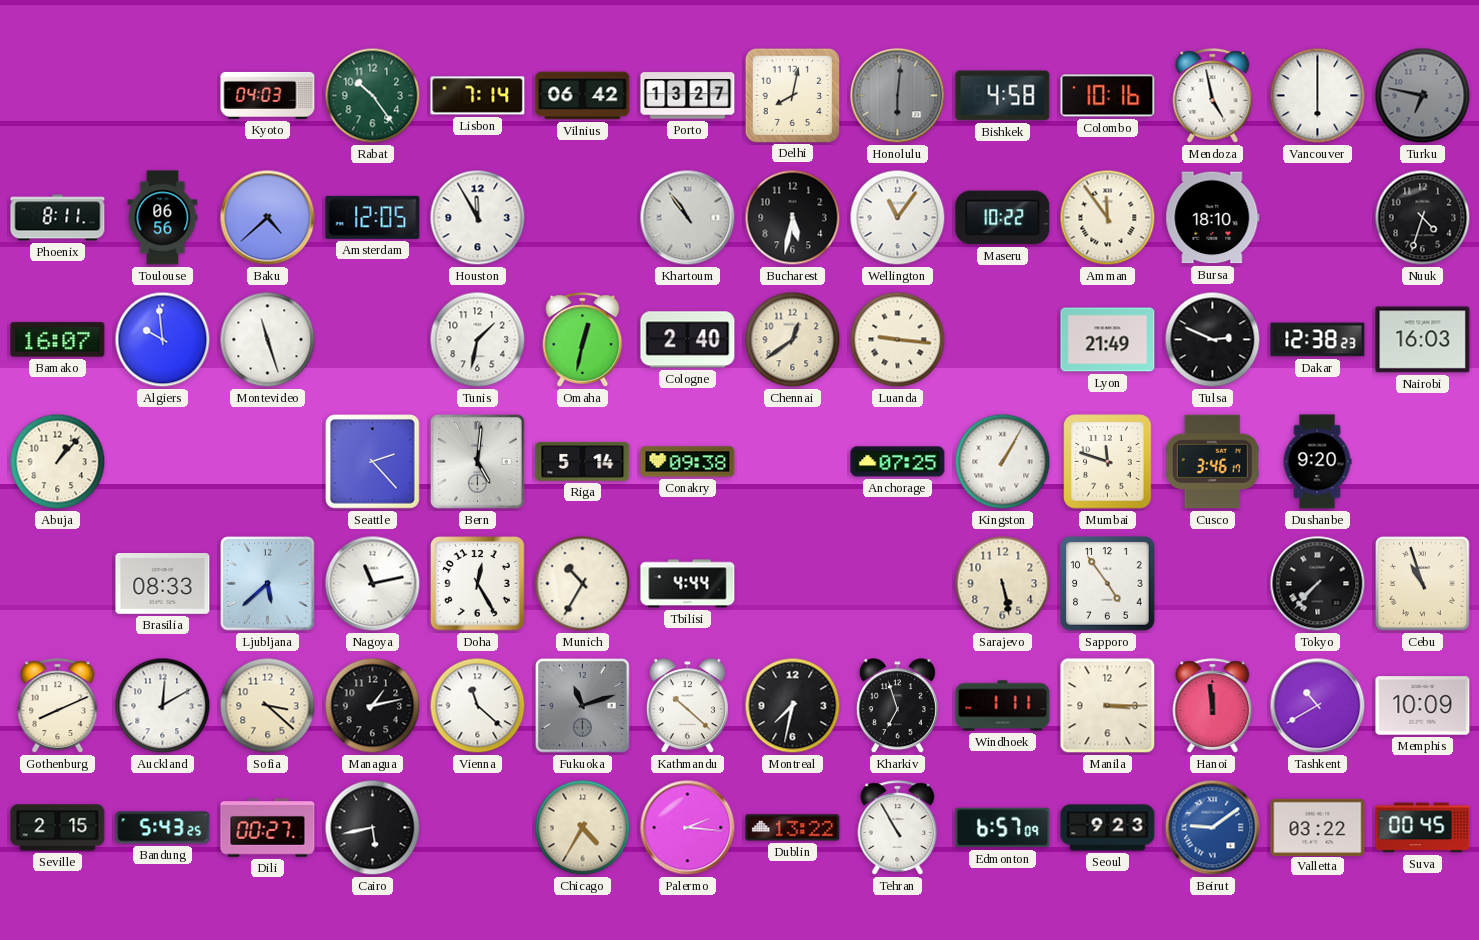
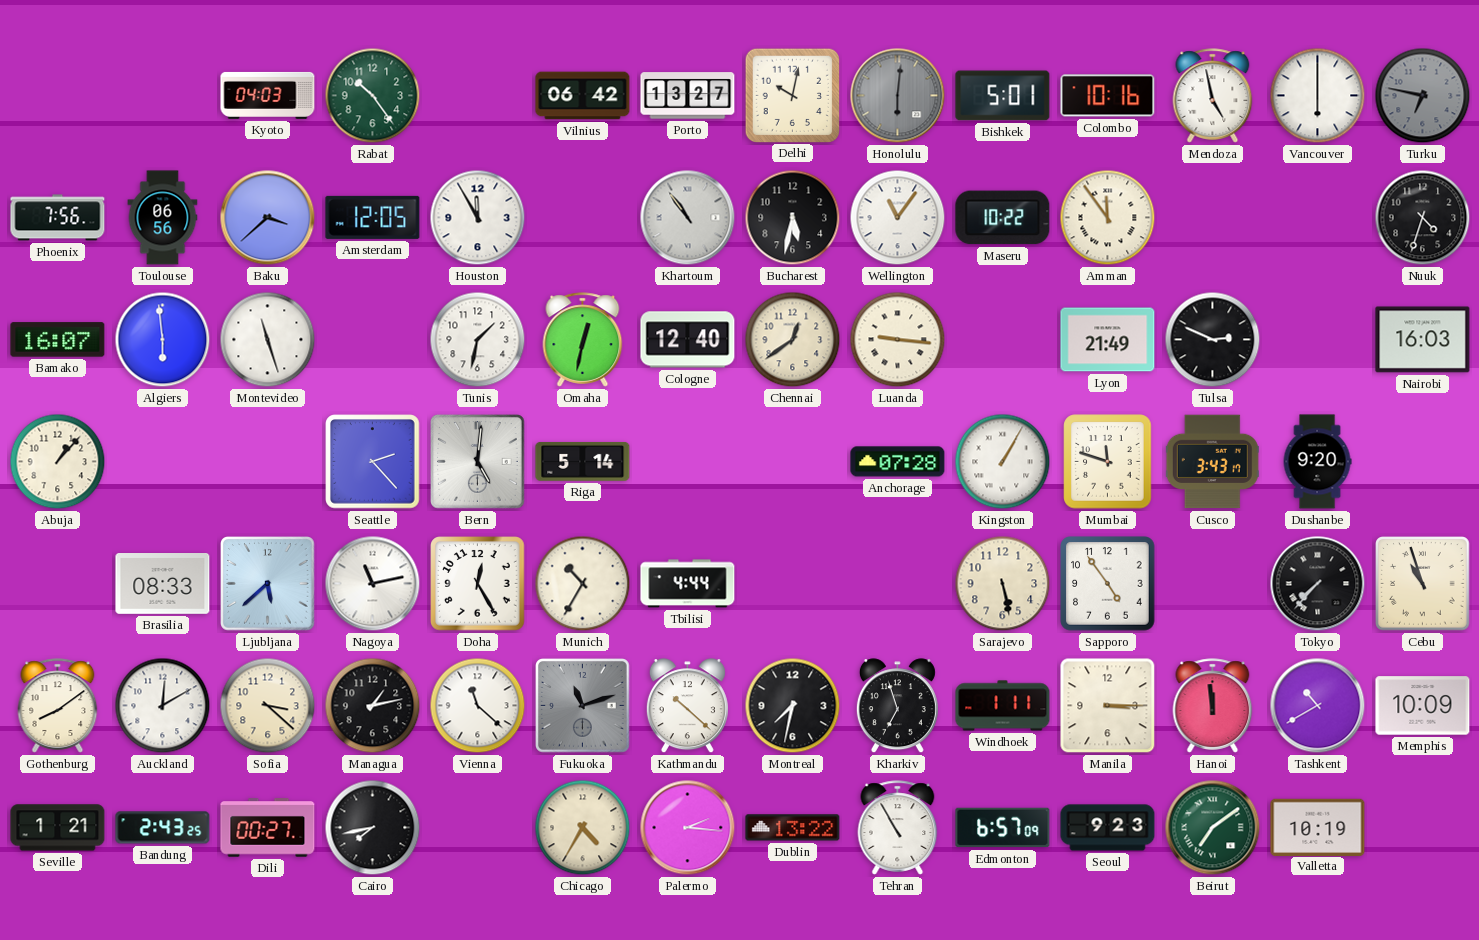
Lisbon: 7:14 -> none
Delhi: 8:02 -> 10:02
Bishkek: 4:58 -> 5:01
Phoenix: 8:11 -> 7:56
Baku: 4:38 -> 3:38
Bursa: 18:10 -> none
Algiers: 9:59 -> 5:59
Cologne: 2:40 -> 12:40
Dakar: 12:38 -> none
Conakry: 09:38 -> none
Anchorage: 07:25 -> 07:28
Cusco: 3:46 -> 3:43
Gothenburg: 8:11 -> 8:09
Seville: 2:15 -> 1:21
Bandung: 5:43 -> 2:43
Cairo: 5:43 -> 7:43
Beirut: 9:09 -> 7:09
Beirut dial: blue -> green
Valletta: 03:22 -> 10:19
Suva: 00:45 -> none
